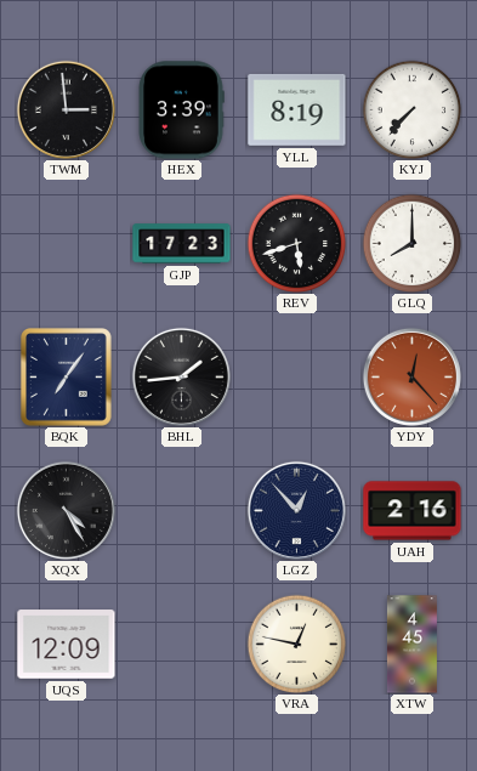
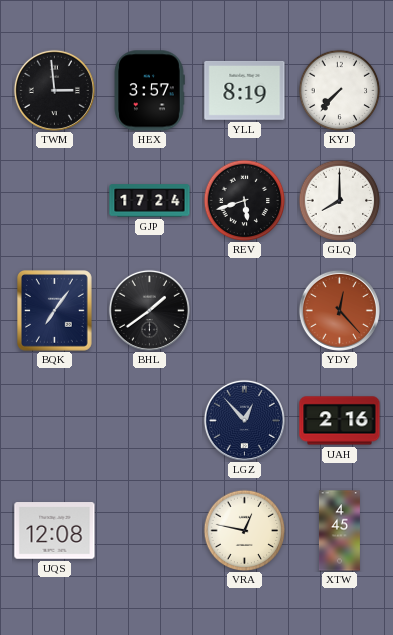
HEX: 3:39 -> 3:57
GJP: 17:23 -> 17:24
BHL: 1:44 -> 1:39
XQX: 4:25 -> none
UQS: 12:09 -> 12:08
